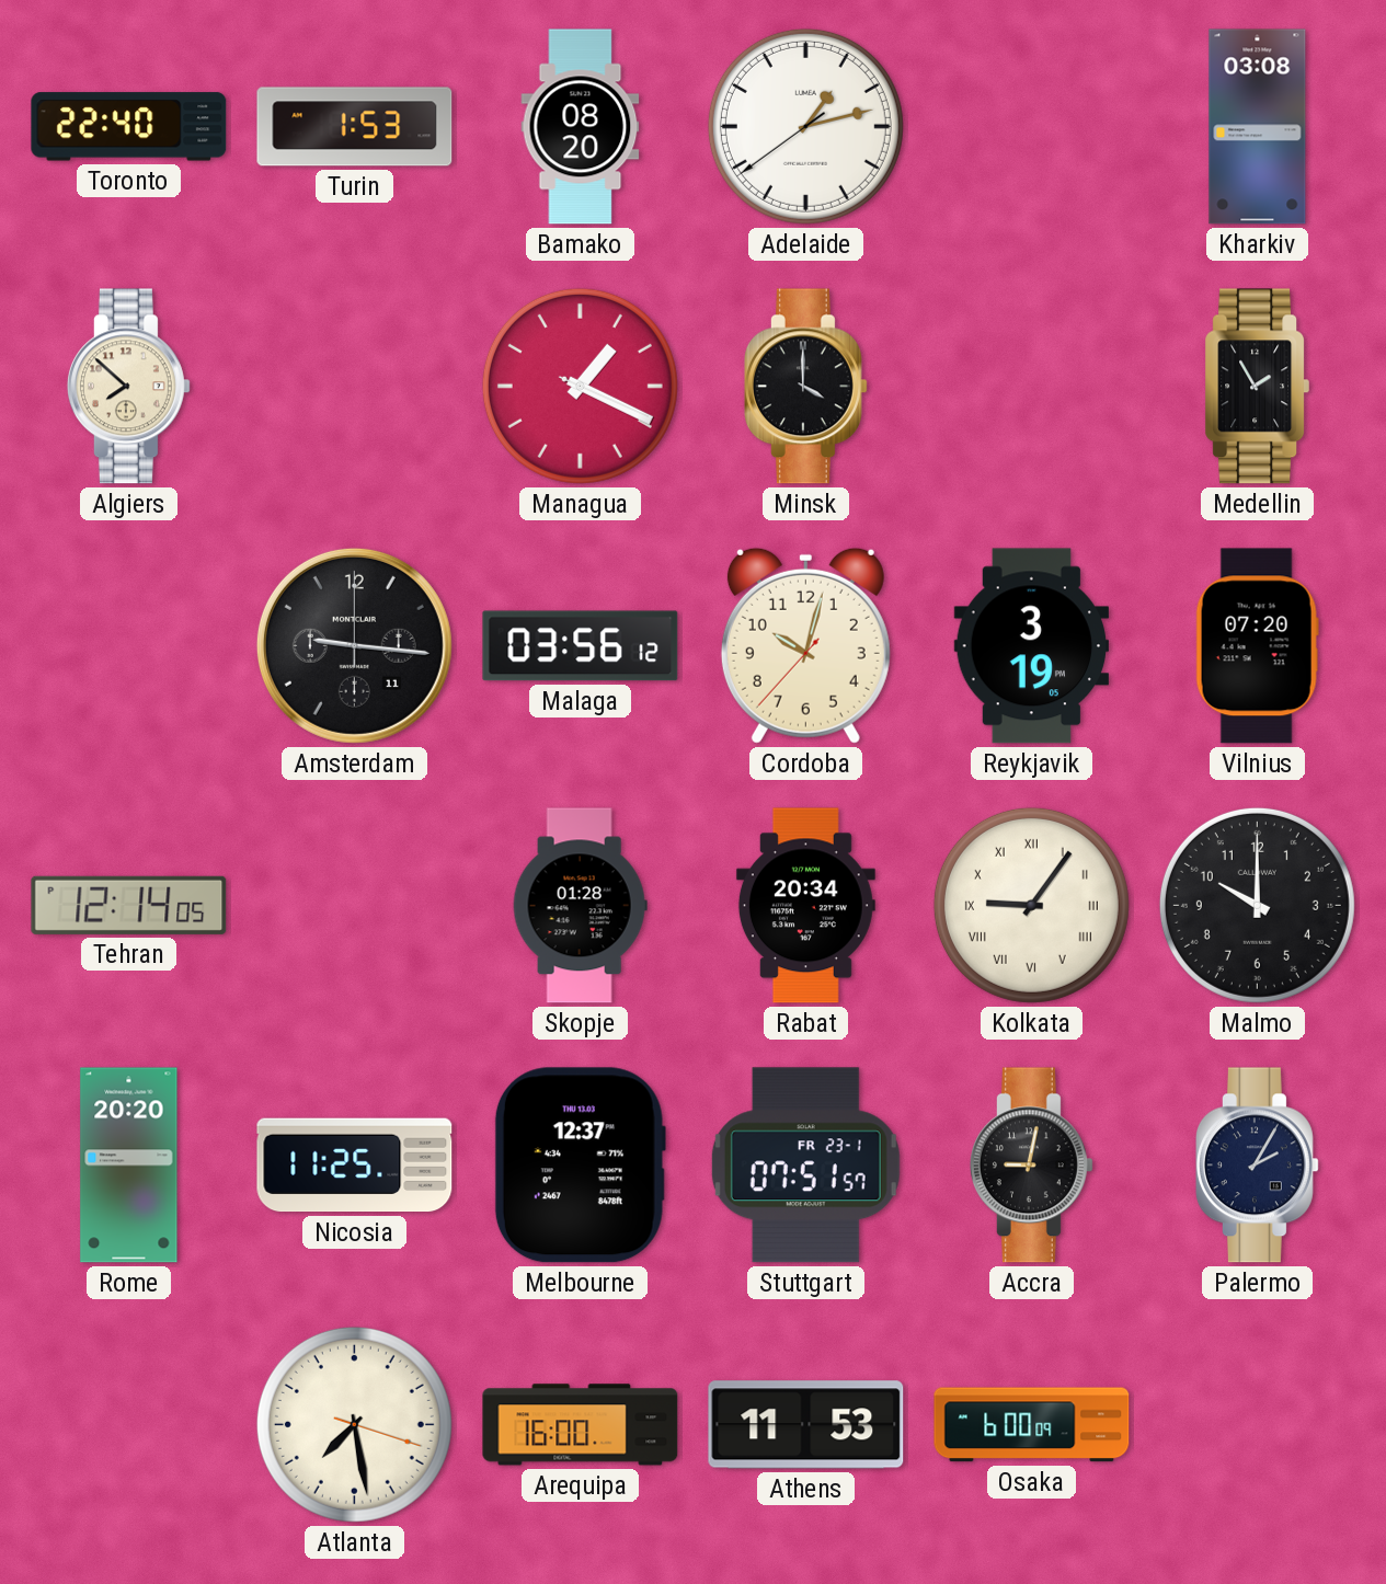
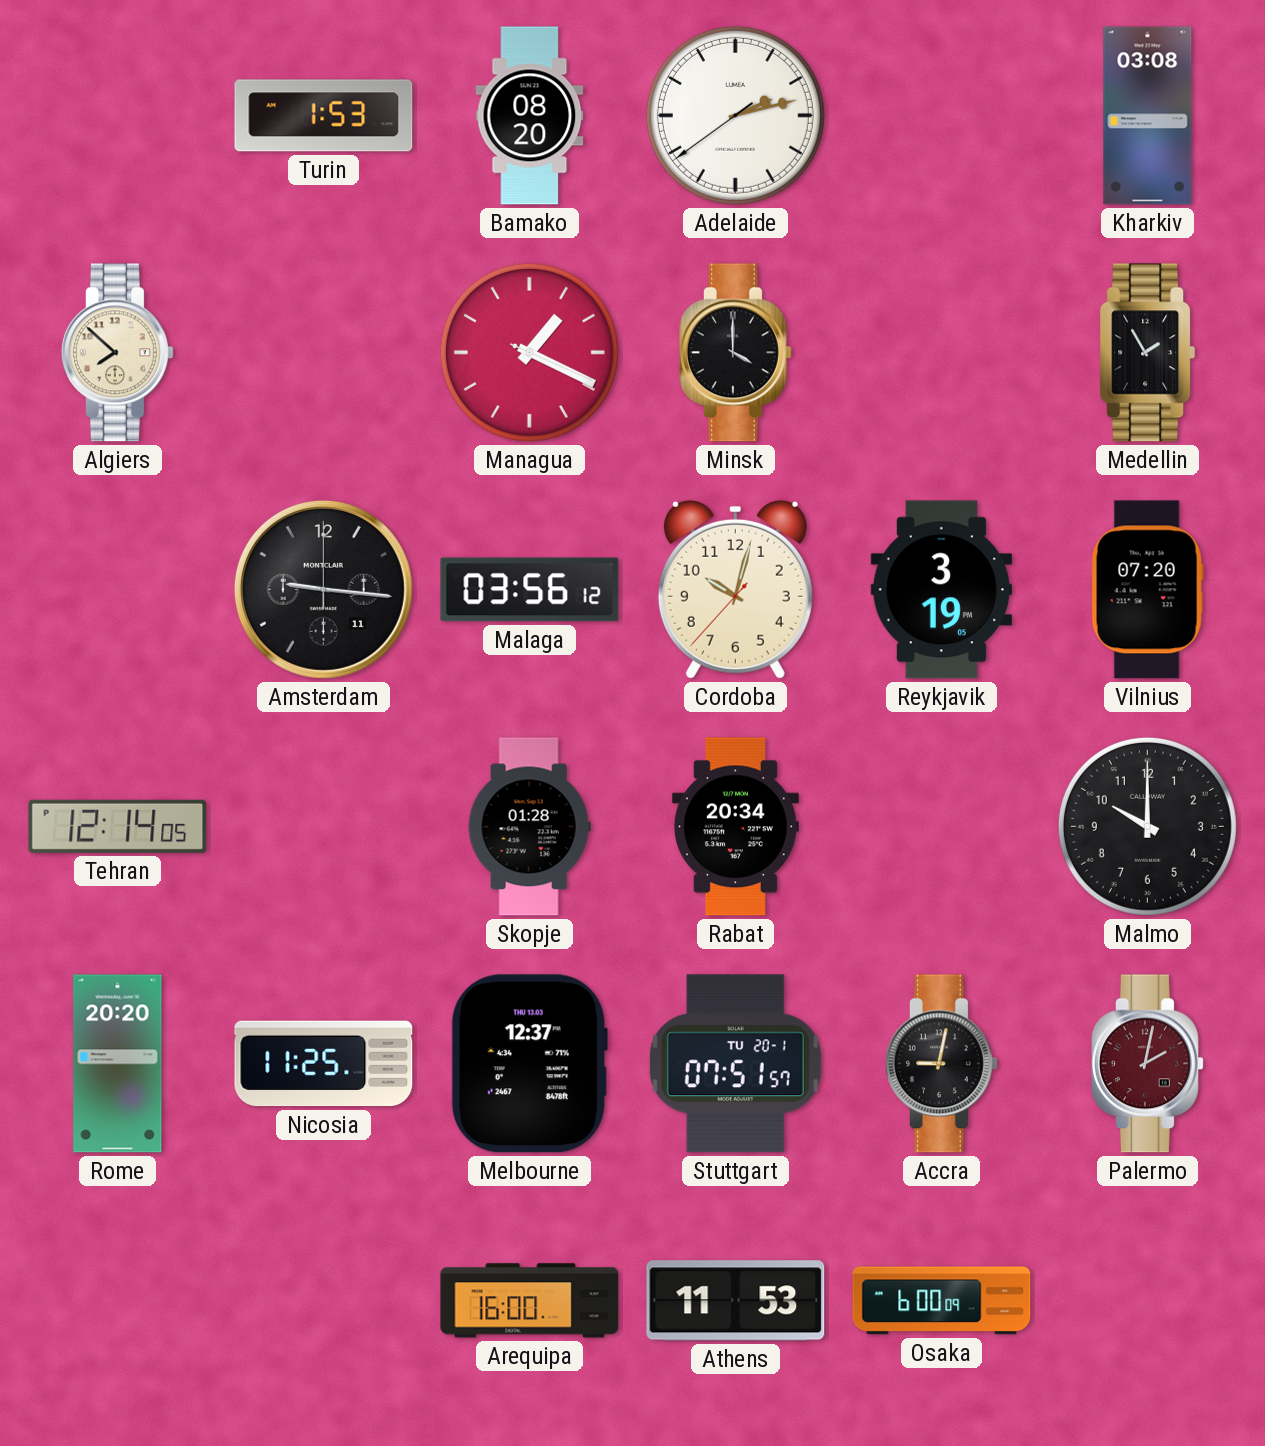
Toronto: 22:40 -> none
Adelaide: 1:12 -> 2:12
Kolkata: 9:06 -> none
Stuttgart date: FR 23-1 -> TU 20-1
Palermo: 2:05 -> 2:02
Palermo dial: navy -> burgundy
Atlanta: 7:28 -> none
